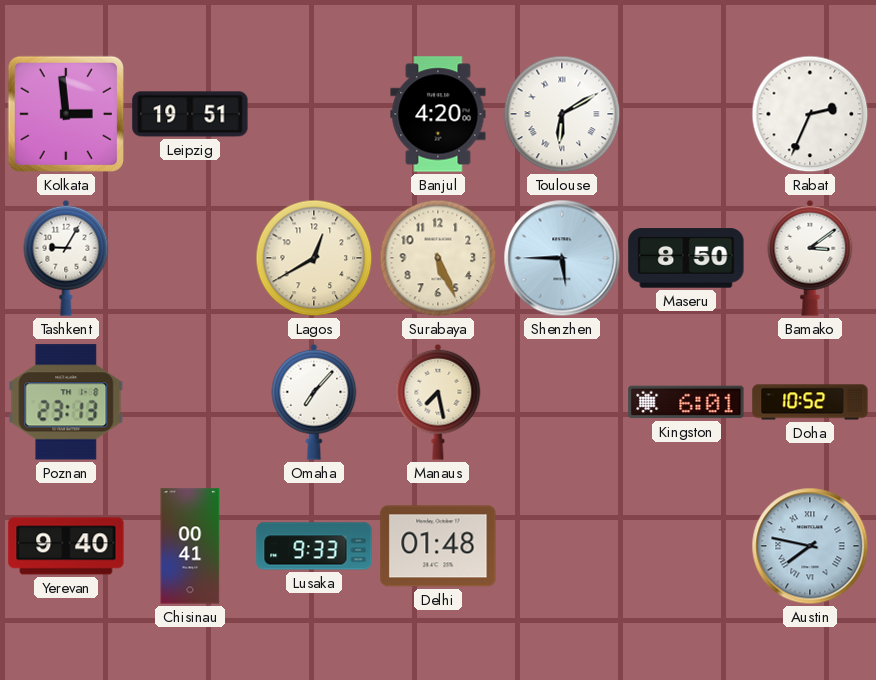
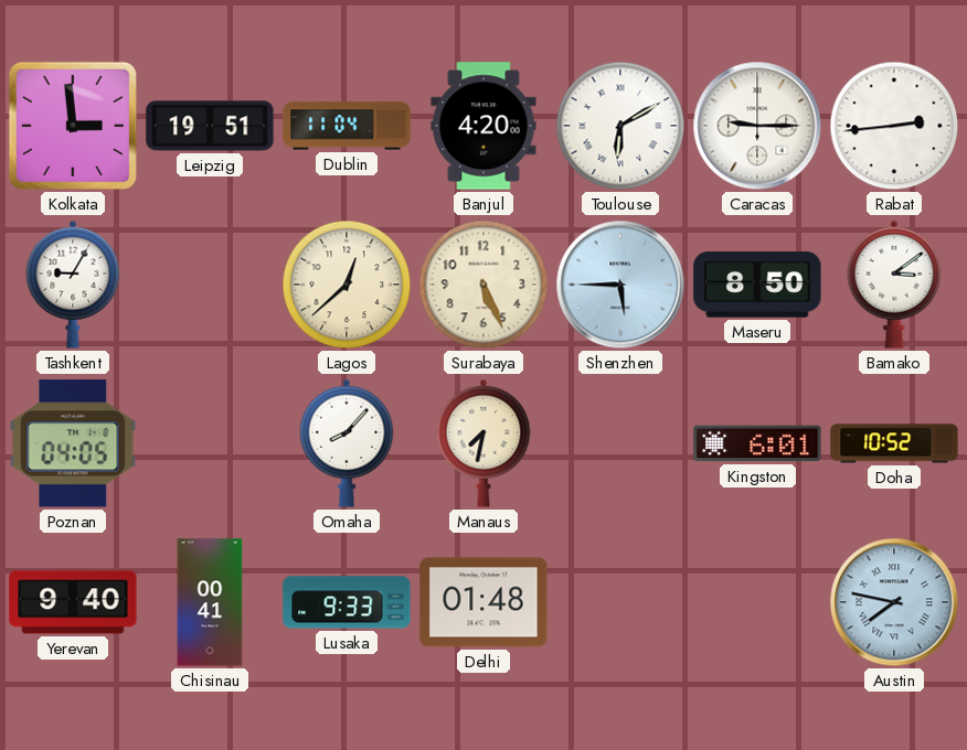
Dublin: none -> 11:04
Caracas: none -> 9:15
Rabat: 2:34 -> 2:44
Lagos: 12:40 -> 12:38
Poznan: 23:13 -> 04:05
Omaha: 7:07 -> 8:07
Manaus: 7:28 -> 7:32
